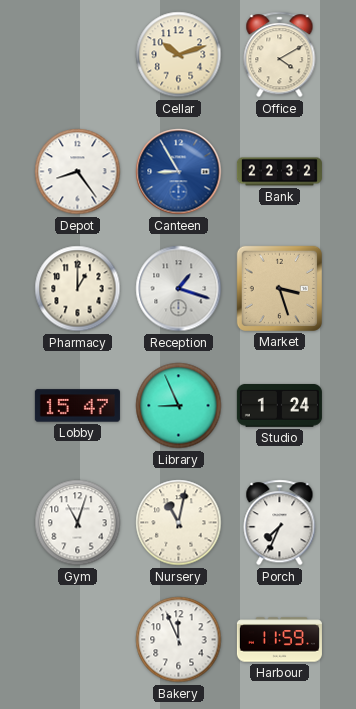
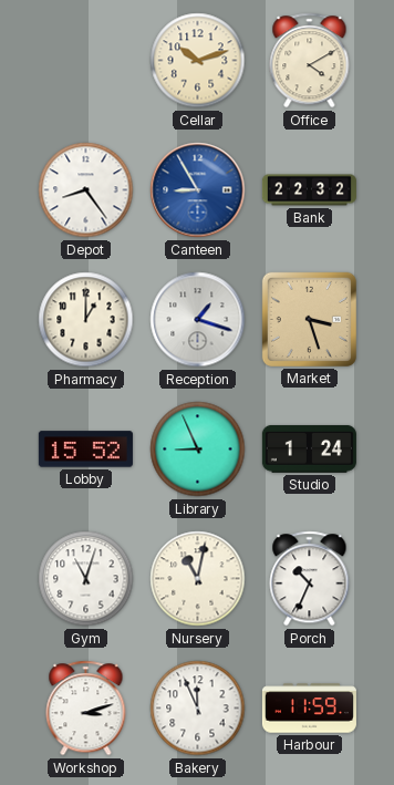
Lobby: 15:47 -> 15:52
Porch: 7:34 -> 10:34
Workshop: none -> 3:12
